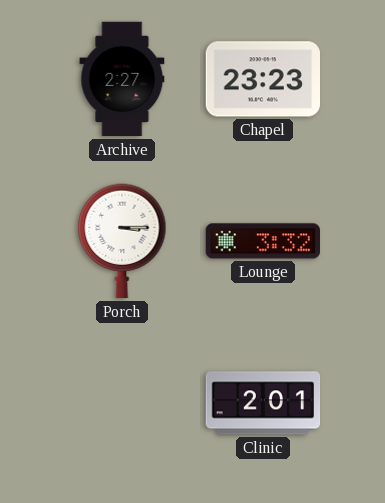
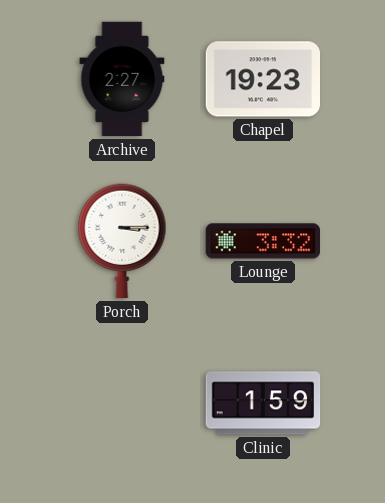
Chapel: 23:23 -> 19:23
Clinic: 2:01 -> 1:59
